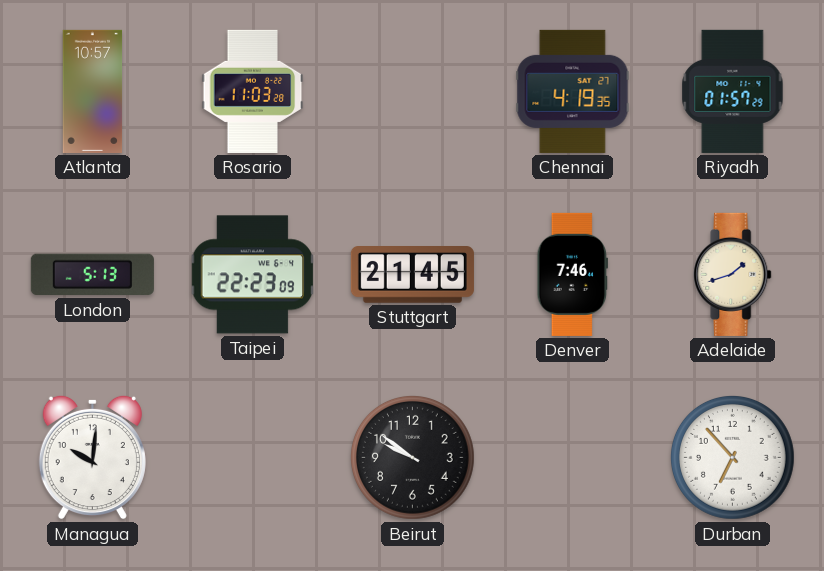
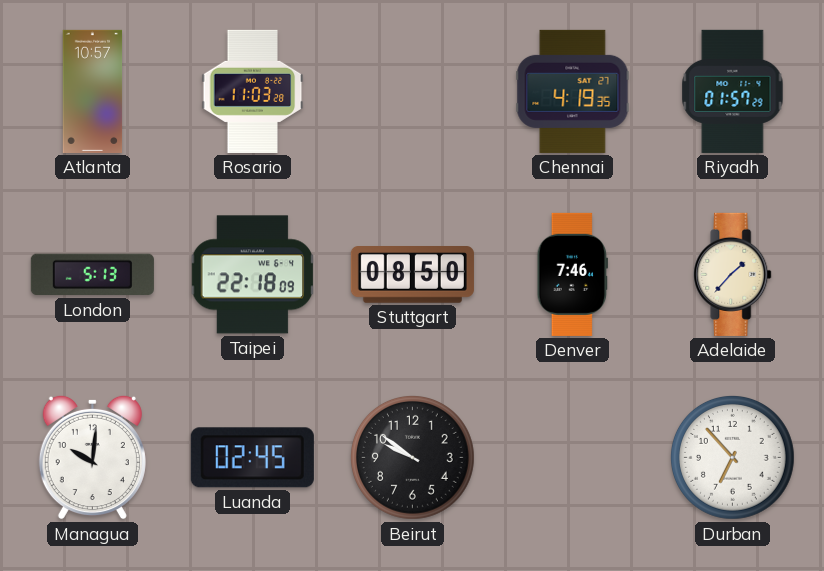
Taipei: 22:23 -> 22:18
Stuttgart: 21:45 -> 08:50
Adelaide: 1:42 -> 1:37
Luanda: none -> 02:45
